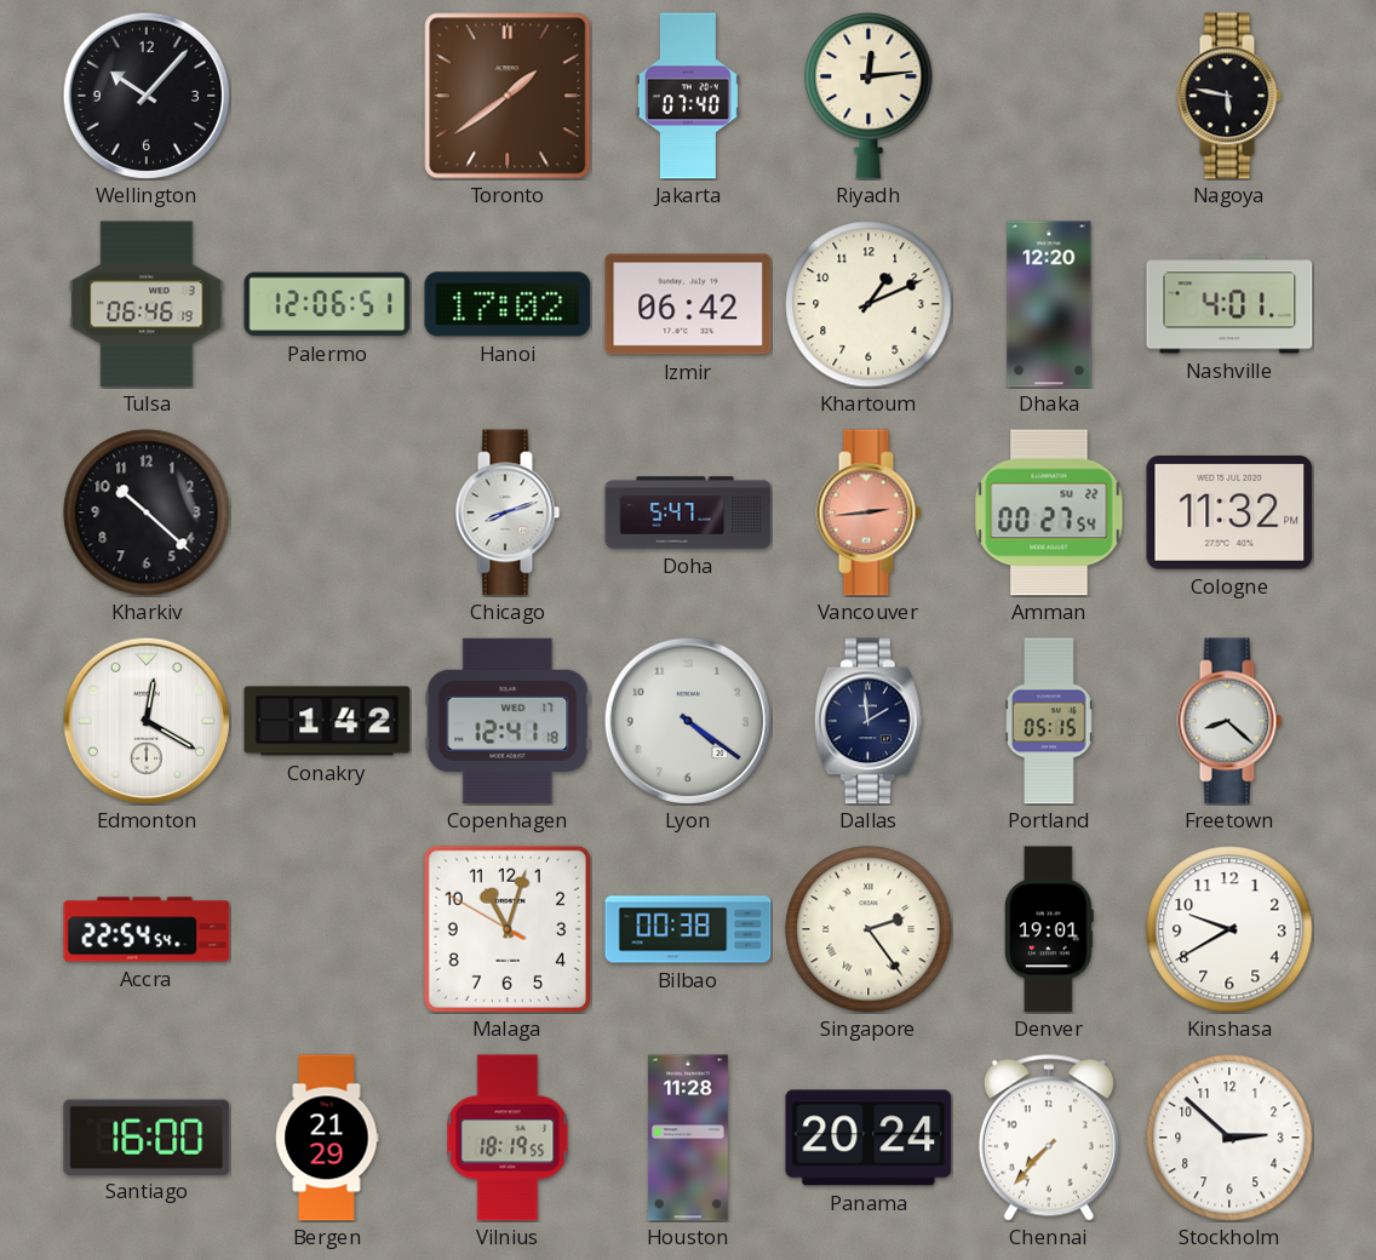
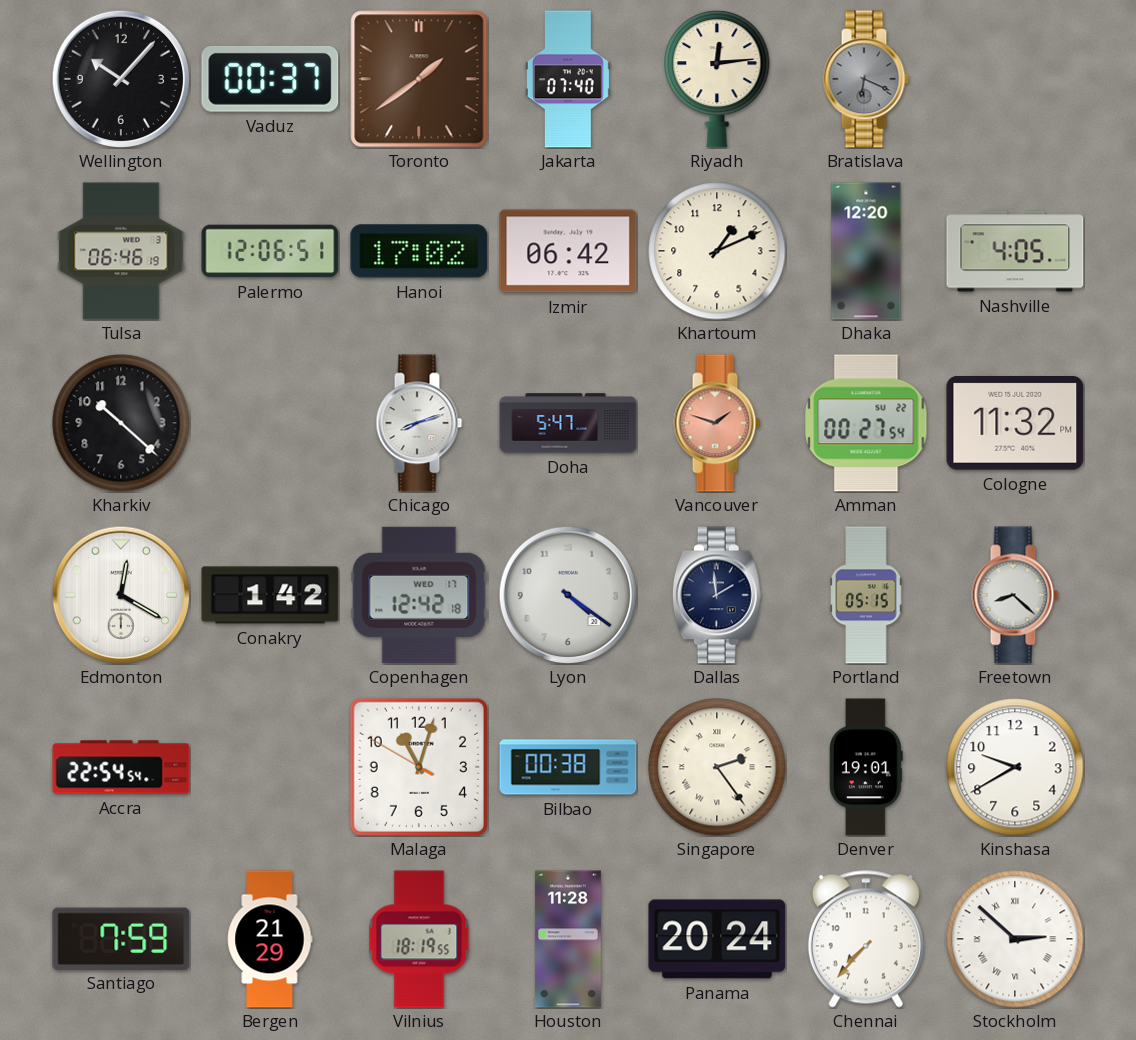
Vaduz: none -> 00:37
Bratislava: none -> 6:19
Nagoya: 5:47 -> none
Nashville: 4:01 -> 4:05
Vancouver: 2:44 -> 1:48
Copenhagen: 12:41 -> 12:42
Santiago: 16:00 -> 7:59
Stockholm numerals: Arabic -> Roman
